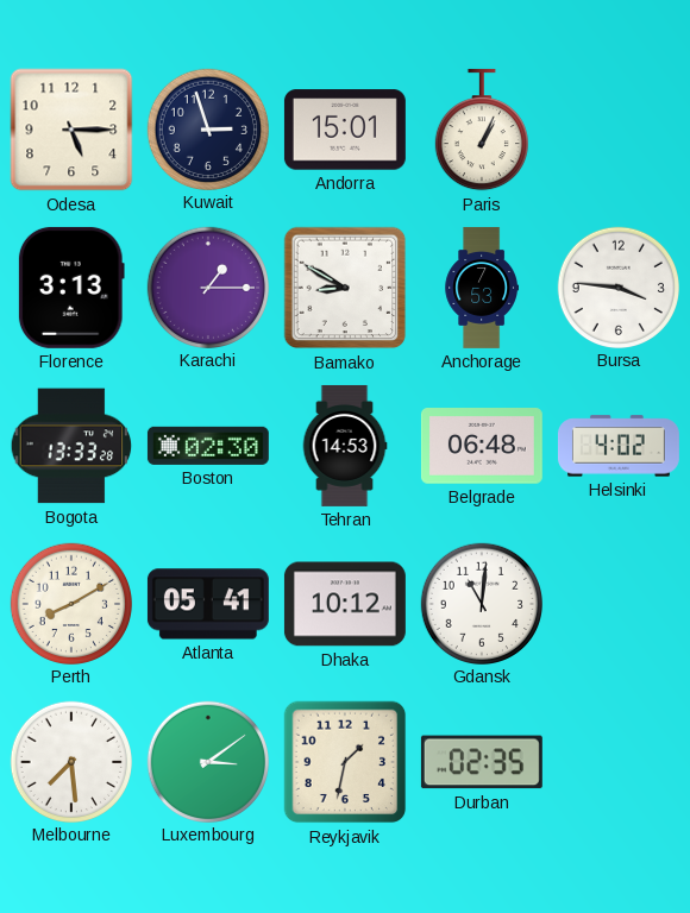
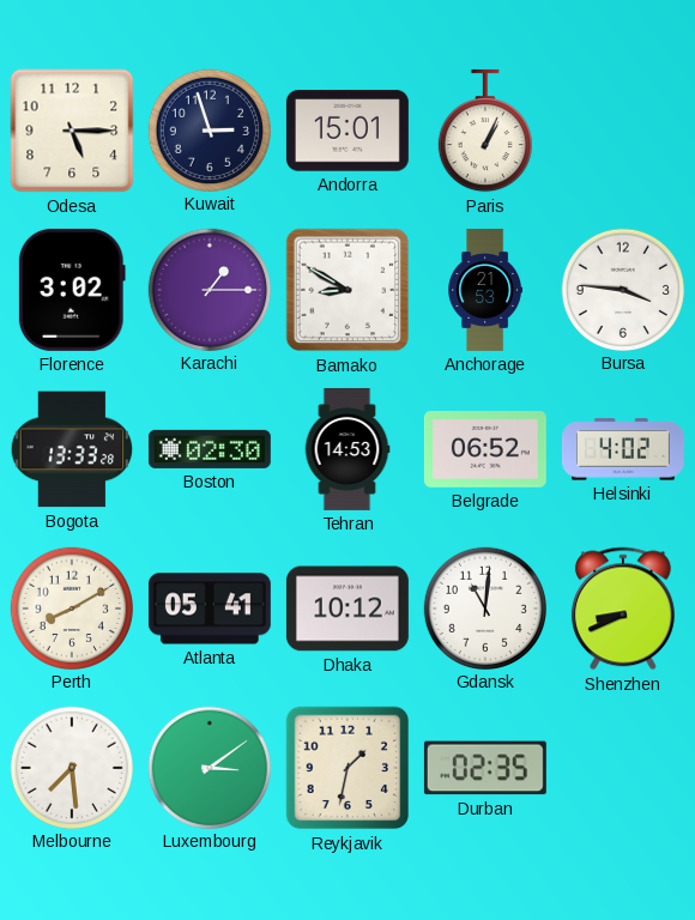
Florence: 3:13 -> 3:02
Anchorage: 7:53 -> 21:53
Belgrade: 06:48 -> 06:52
Shenzhen: none -> 8:41
